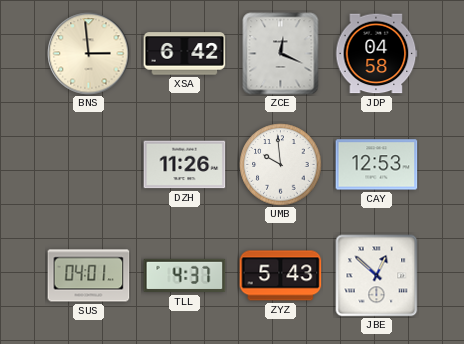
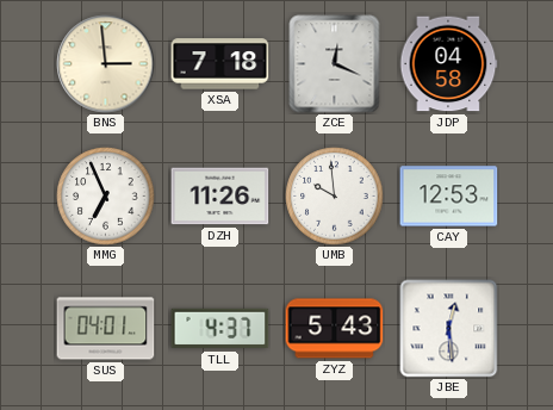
XSA: 6:42 -> 7:18
MMG: none -> 6:56
JBE: 12:52 -> 12:29
